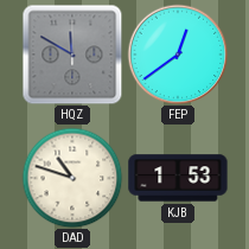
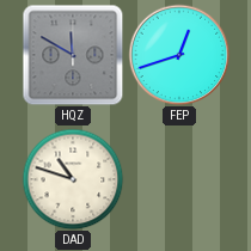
FEP: 12:39 -> 12:42
KJB: 1:53 -> none
